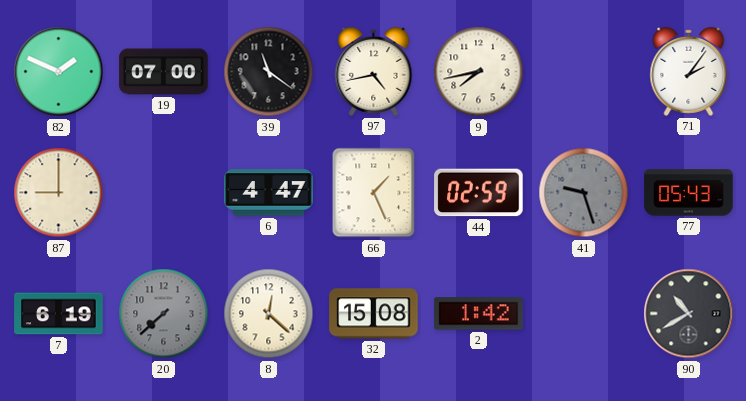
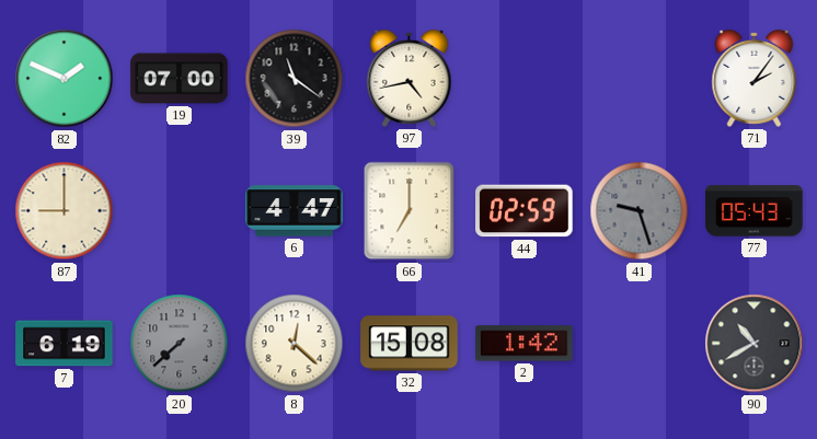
9: 7:43 -> none
66: 1:26 -> 7:00
